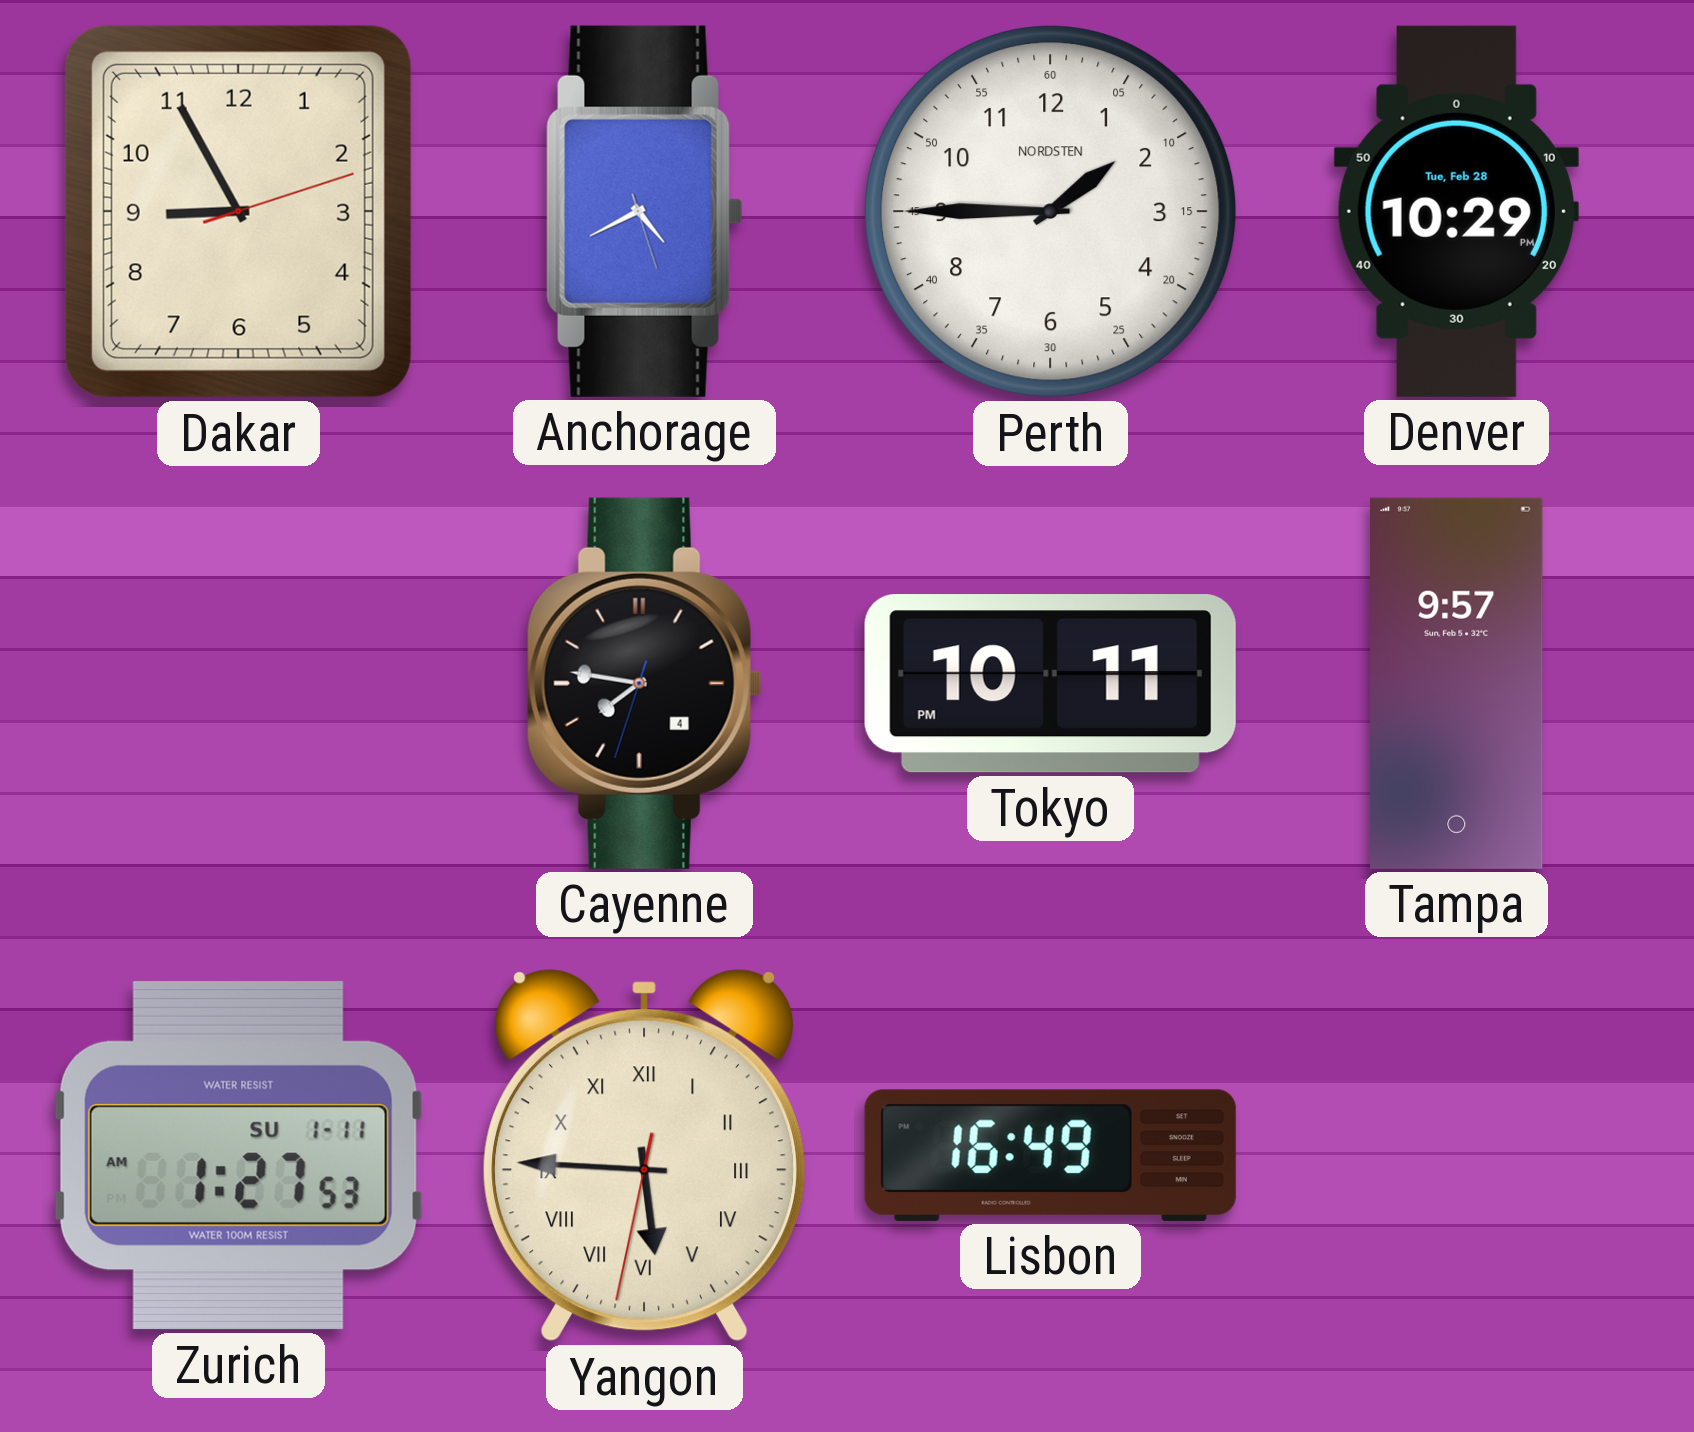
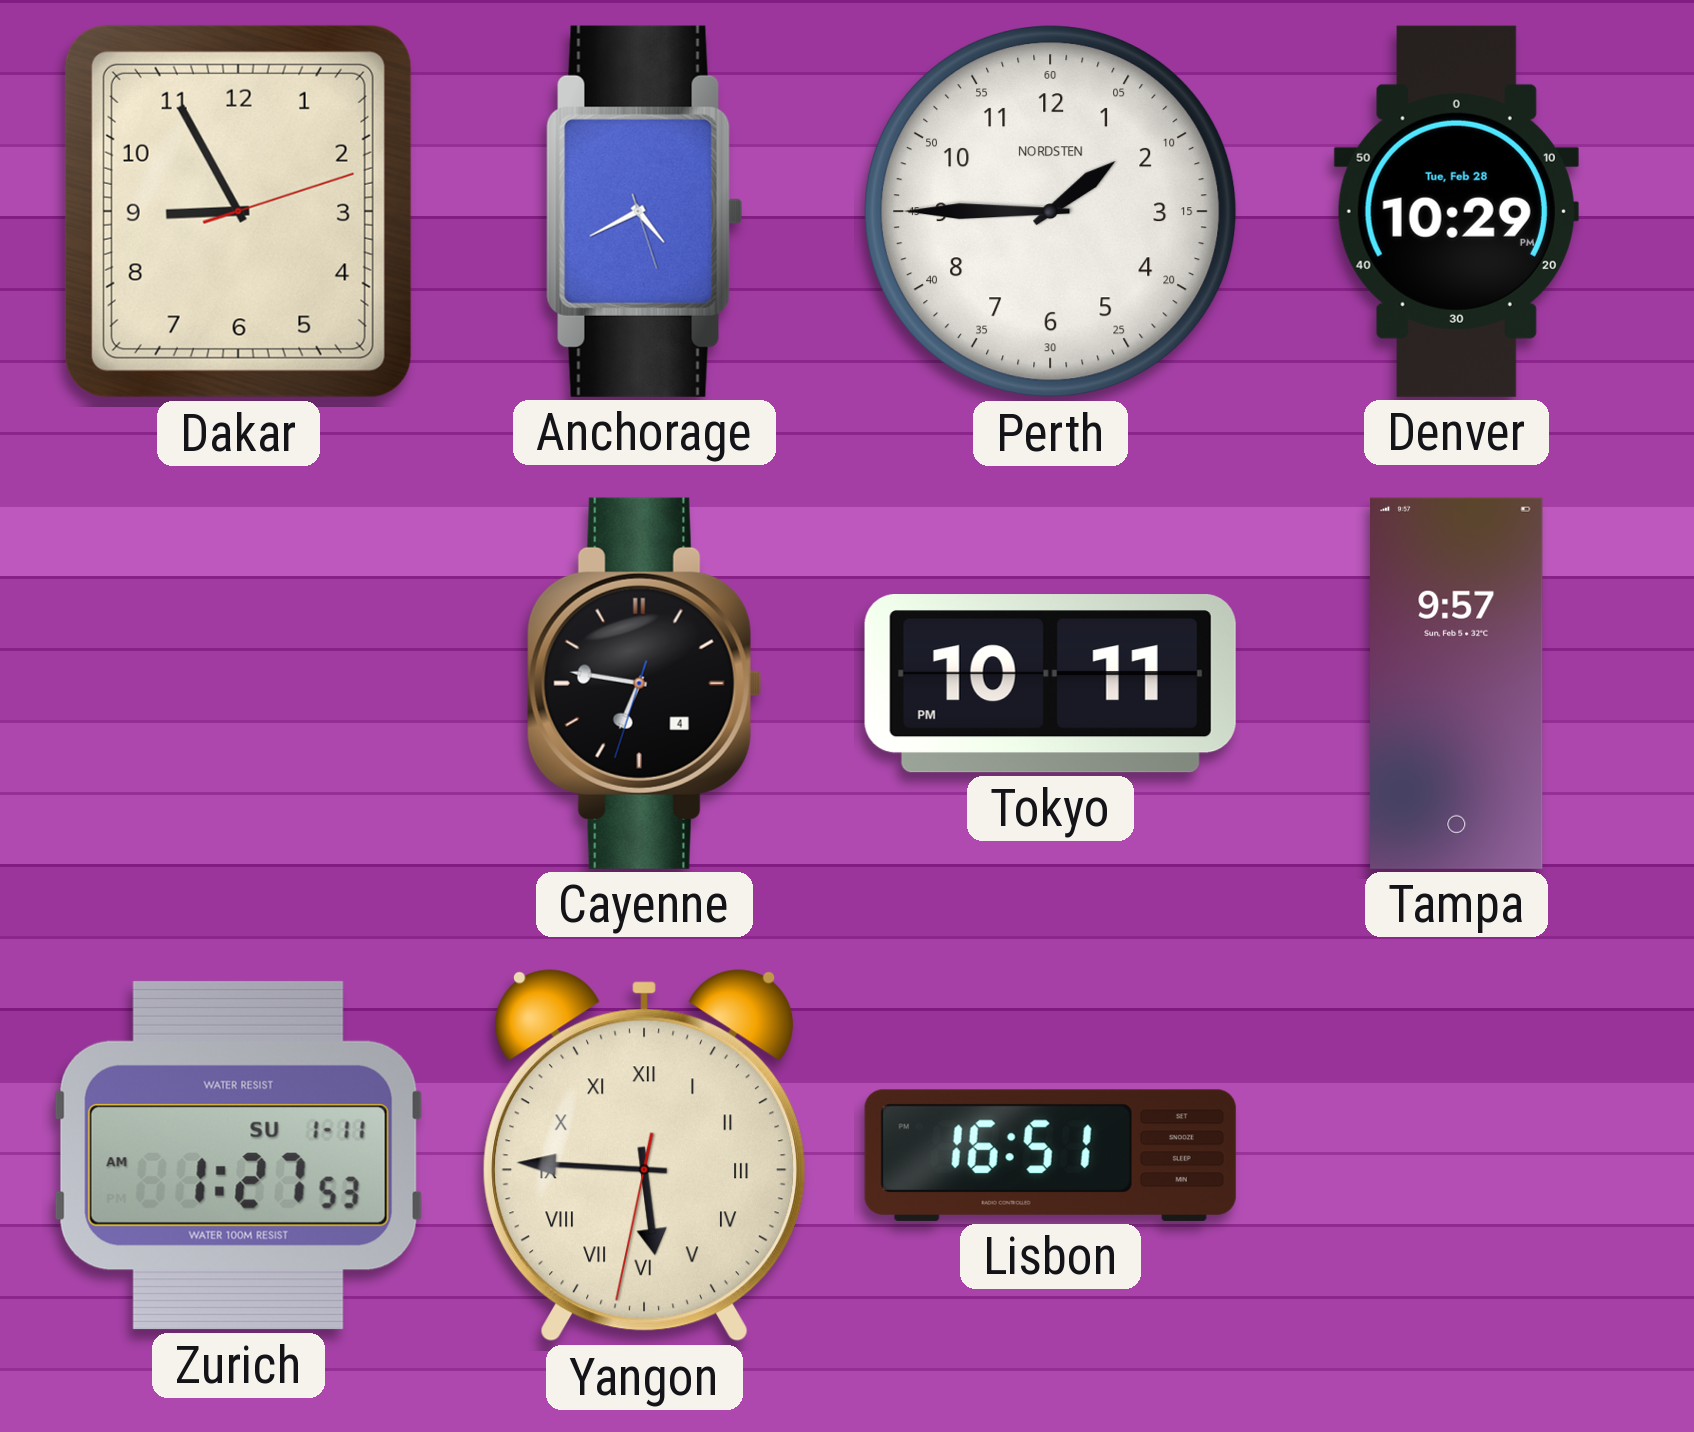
Cayenne: 7:46 -> 6:46
Lisbon: 16:49 -> 16:51
